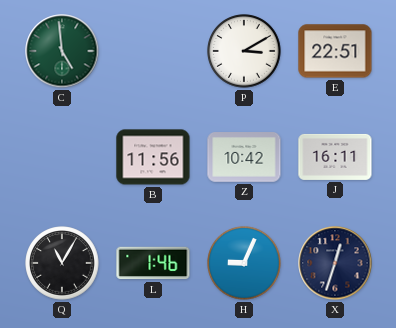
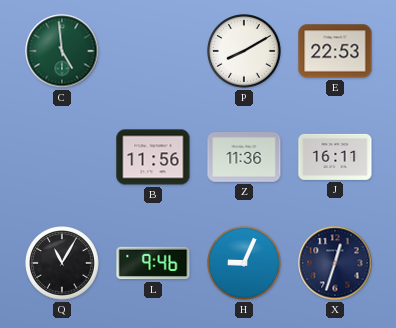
P: 3:10 -> 8:10
E: 22:51 -> 22:53
Z: 10:42 -> 11:36
L: 1:46 -> 9:46
